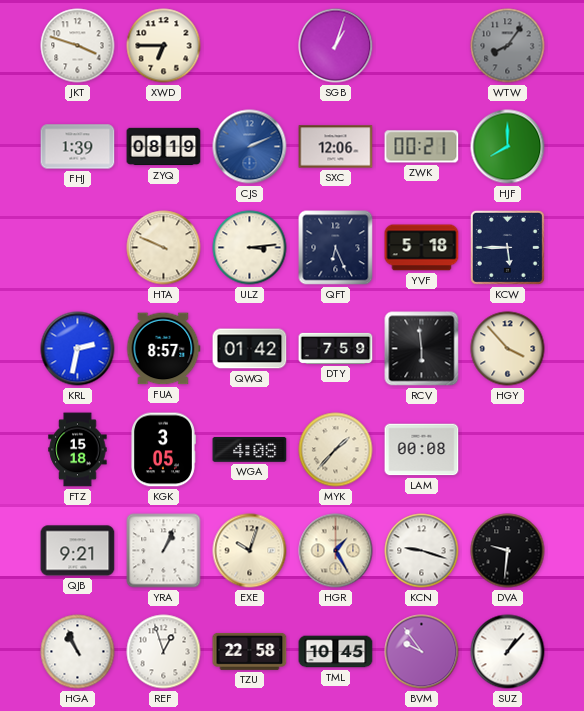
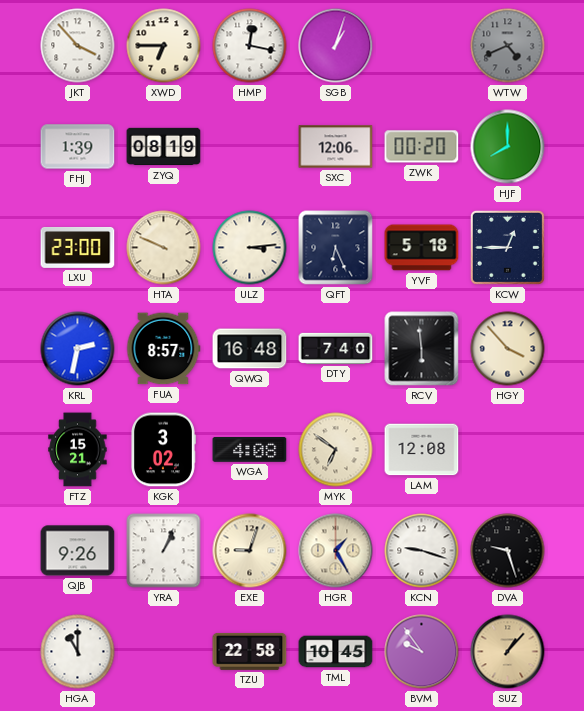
JKT: 3:48 -> 3:53
HMP: none -> 12:17
WTW: 8:06 -> 4:41
CJS: 2:11 -> none
ZWK: 00:21 -> 00:20
LXU: none -> 23:00
KCW: 5:45 -> 12:45
QWQ: 01:42 -> 16:48
DTY: 7:59 -> 7:40
FTZ: 15:18 -> 15:21
KGK: 3:05 -> 3:02
MYK: 1:37 -> 6:51
LAM: 00:08 -> 12:08
QJB: 9:21 -> 9:26
EXE: 10:03 -> 9:03
DVA: 9:31 -> 9:27
HGA: 10:56 -> 11:00
REF: 12:57 -> none
SUZ dial: white -> champagne
